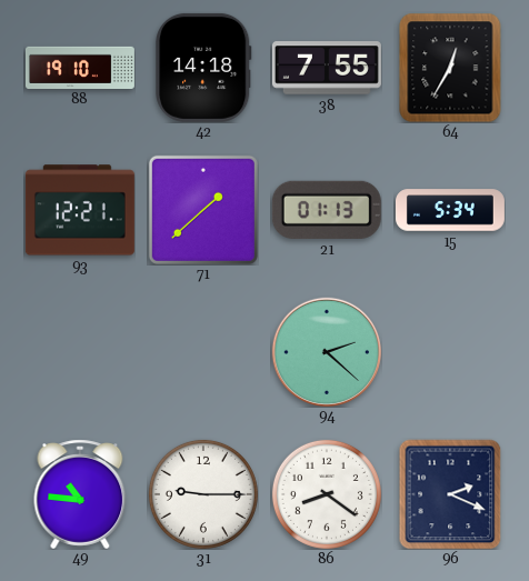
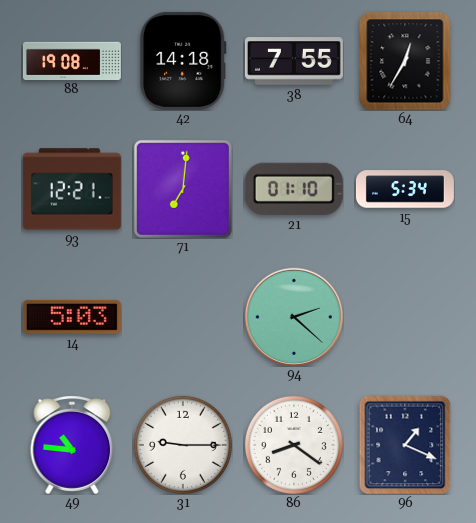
88: 19:10 -> 19:08
71: 1:38 -> 7:01
21: 01:13 -> 01:10
14: none -> 5:03
96: 2:19 -> 1:19
